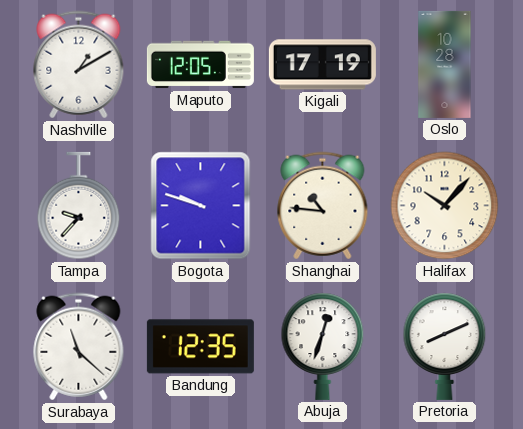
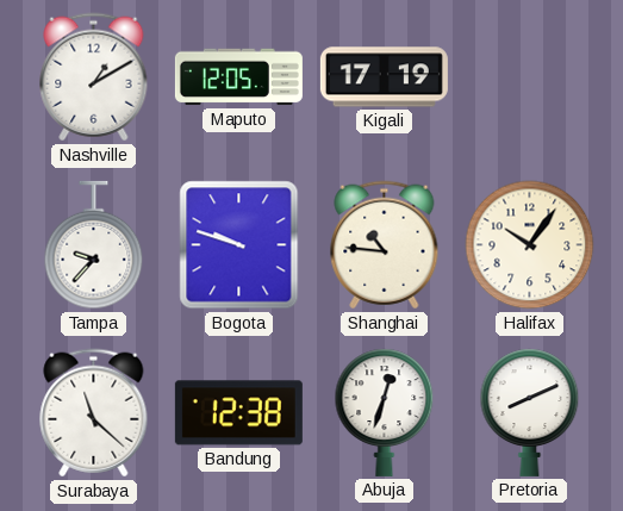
Oslo: 10:28 -> none
Halifax: 10:07 -> 10:06
Bandung: 12:35 -> 12:38
